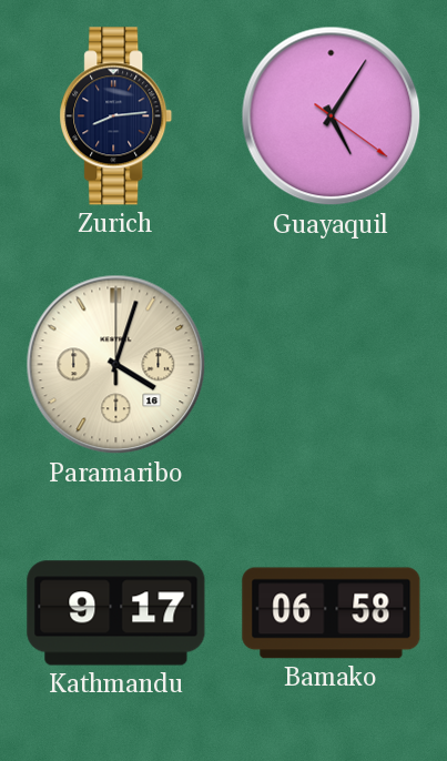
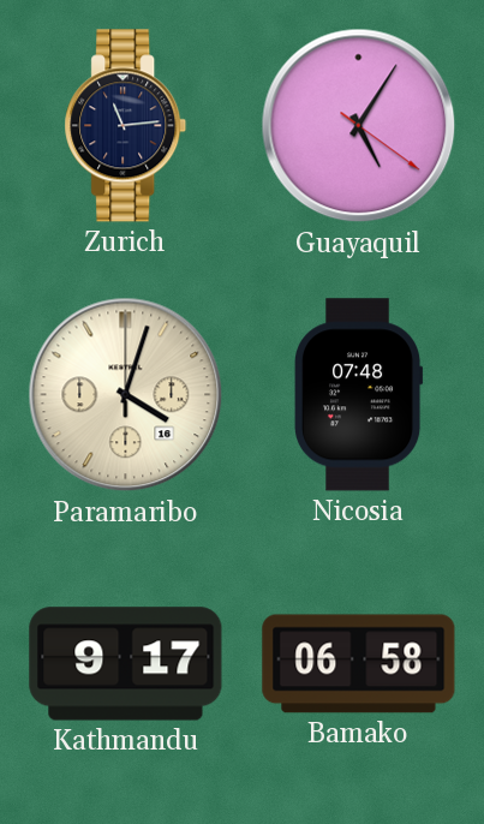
Zurich: 8:14 -> 11:14
Nicosia: none -> 07:48
